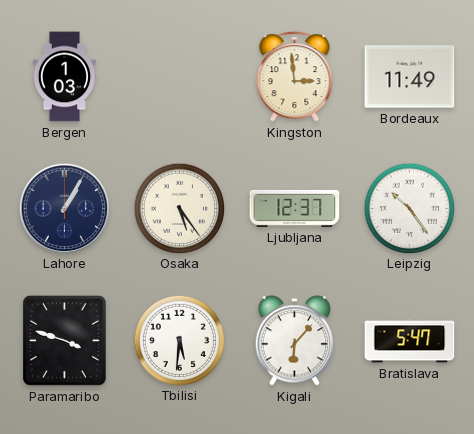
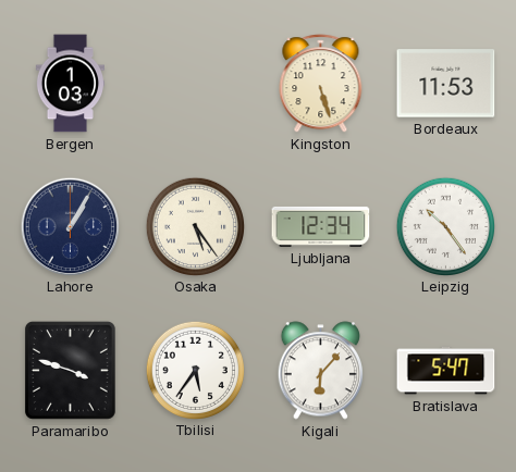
Kingston: 2:59 -> 5:27
Bordeaux: 11:49 -> 11:53
Ljubljana: 12:37 -> 12:34
Tbilisi: 5:31 -> 5:36
